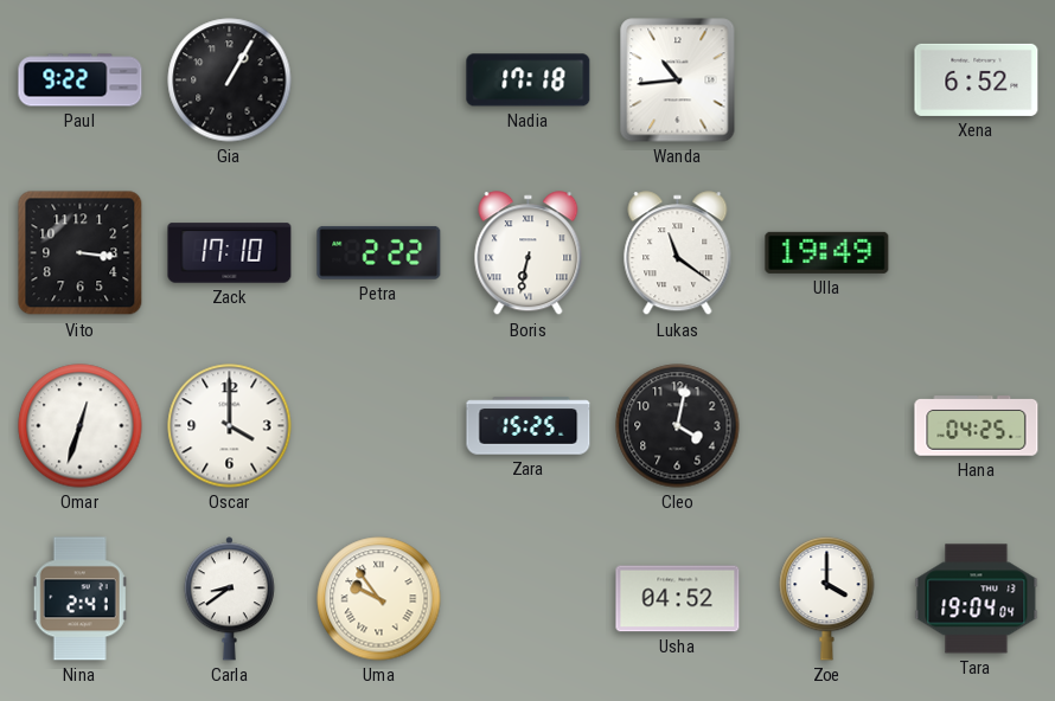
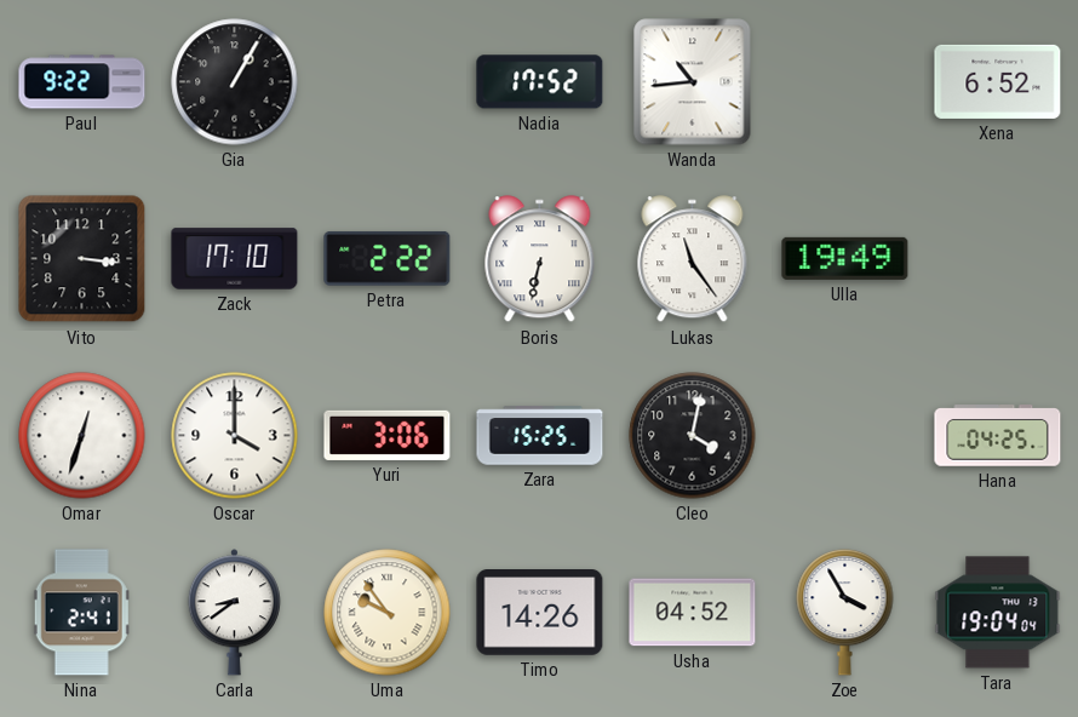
Nadia: 17:18 -> 17:52
Lukas: 11:21 -> 11:24
Yuri: none -> 3:06
Timo: none -> 14:26
Zoe: 4:00 -> 3:55
